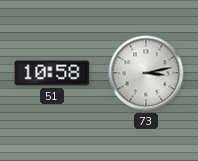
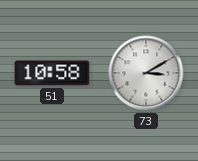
73: 3:13 -> 3:10
